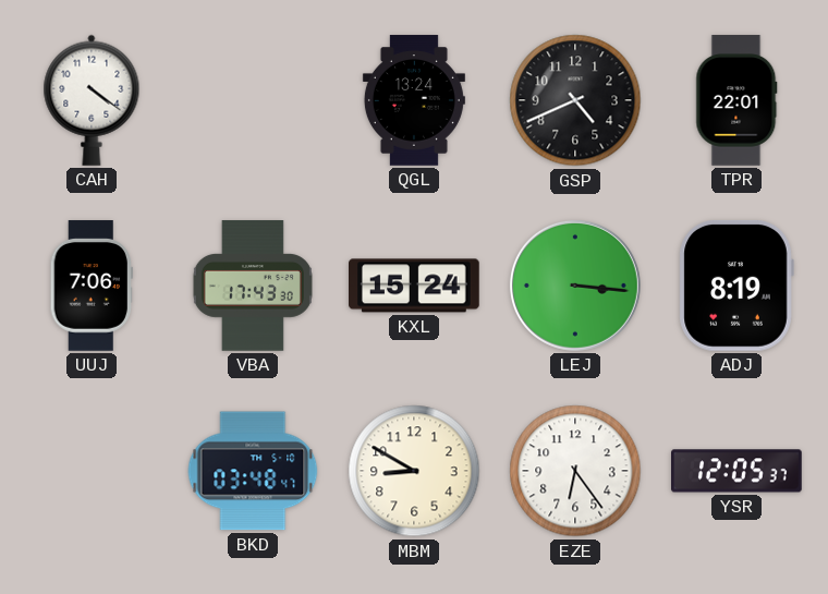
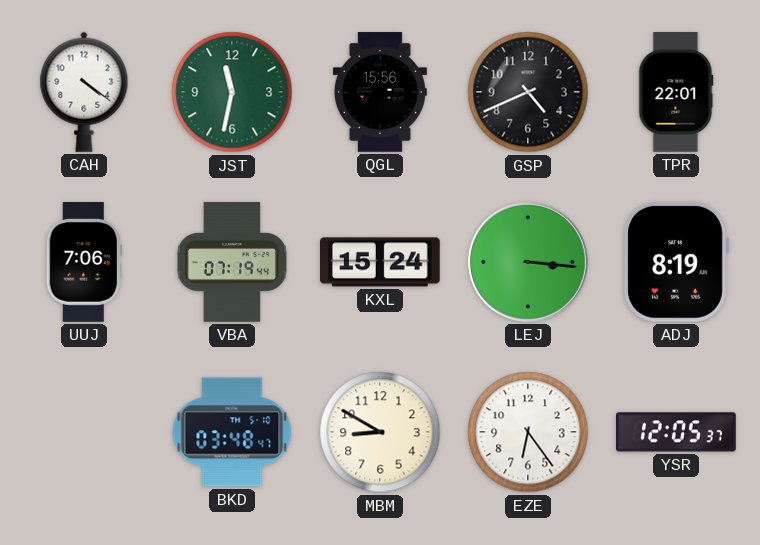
JST: none -> 11:32
QGL: 13:24 -> 15:56
VBA: 17:43 -> 07:19
